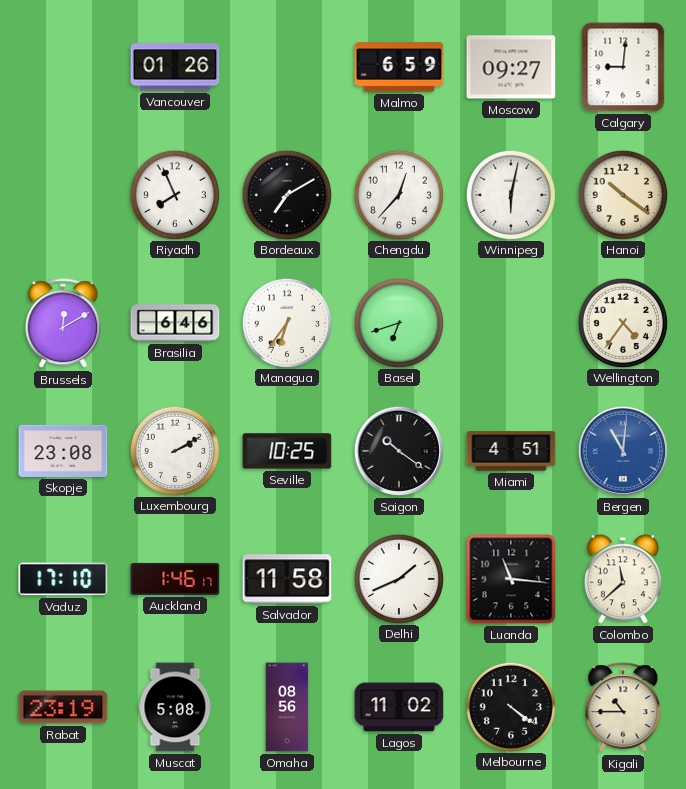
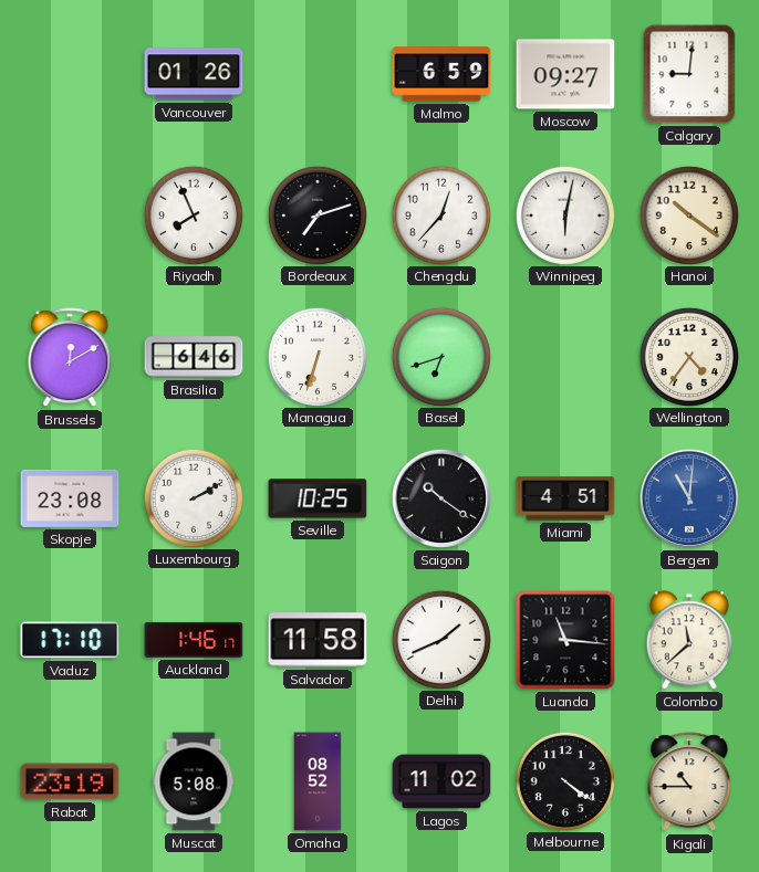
Bordeaux: 7:10 -> 7:12
Managua: 6:36 -> 6:33
Omaha: 08:56 -> 08:52
